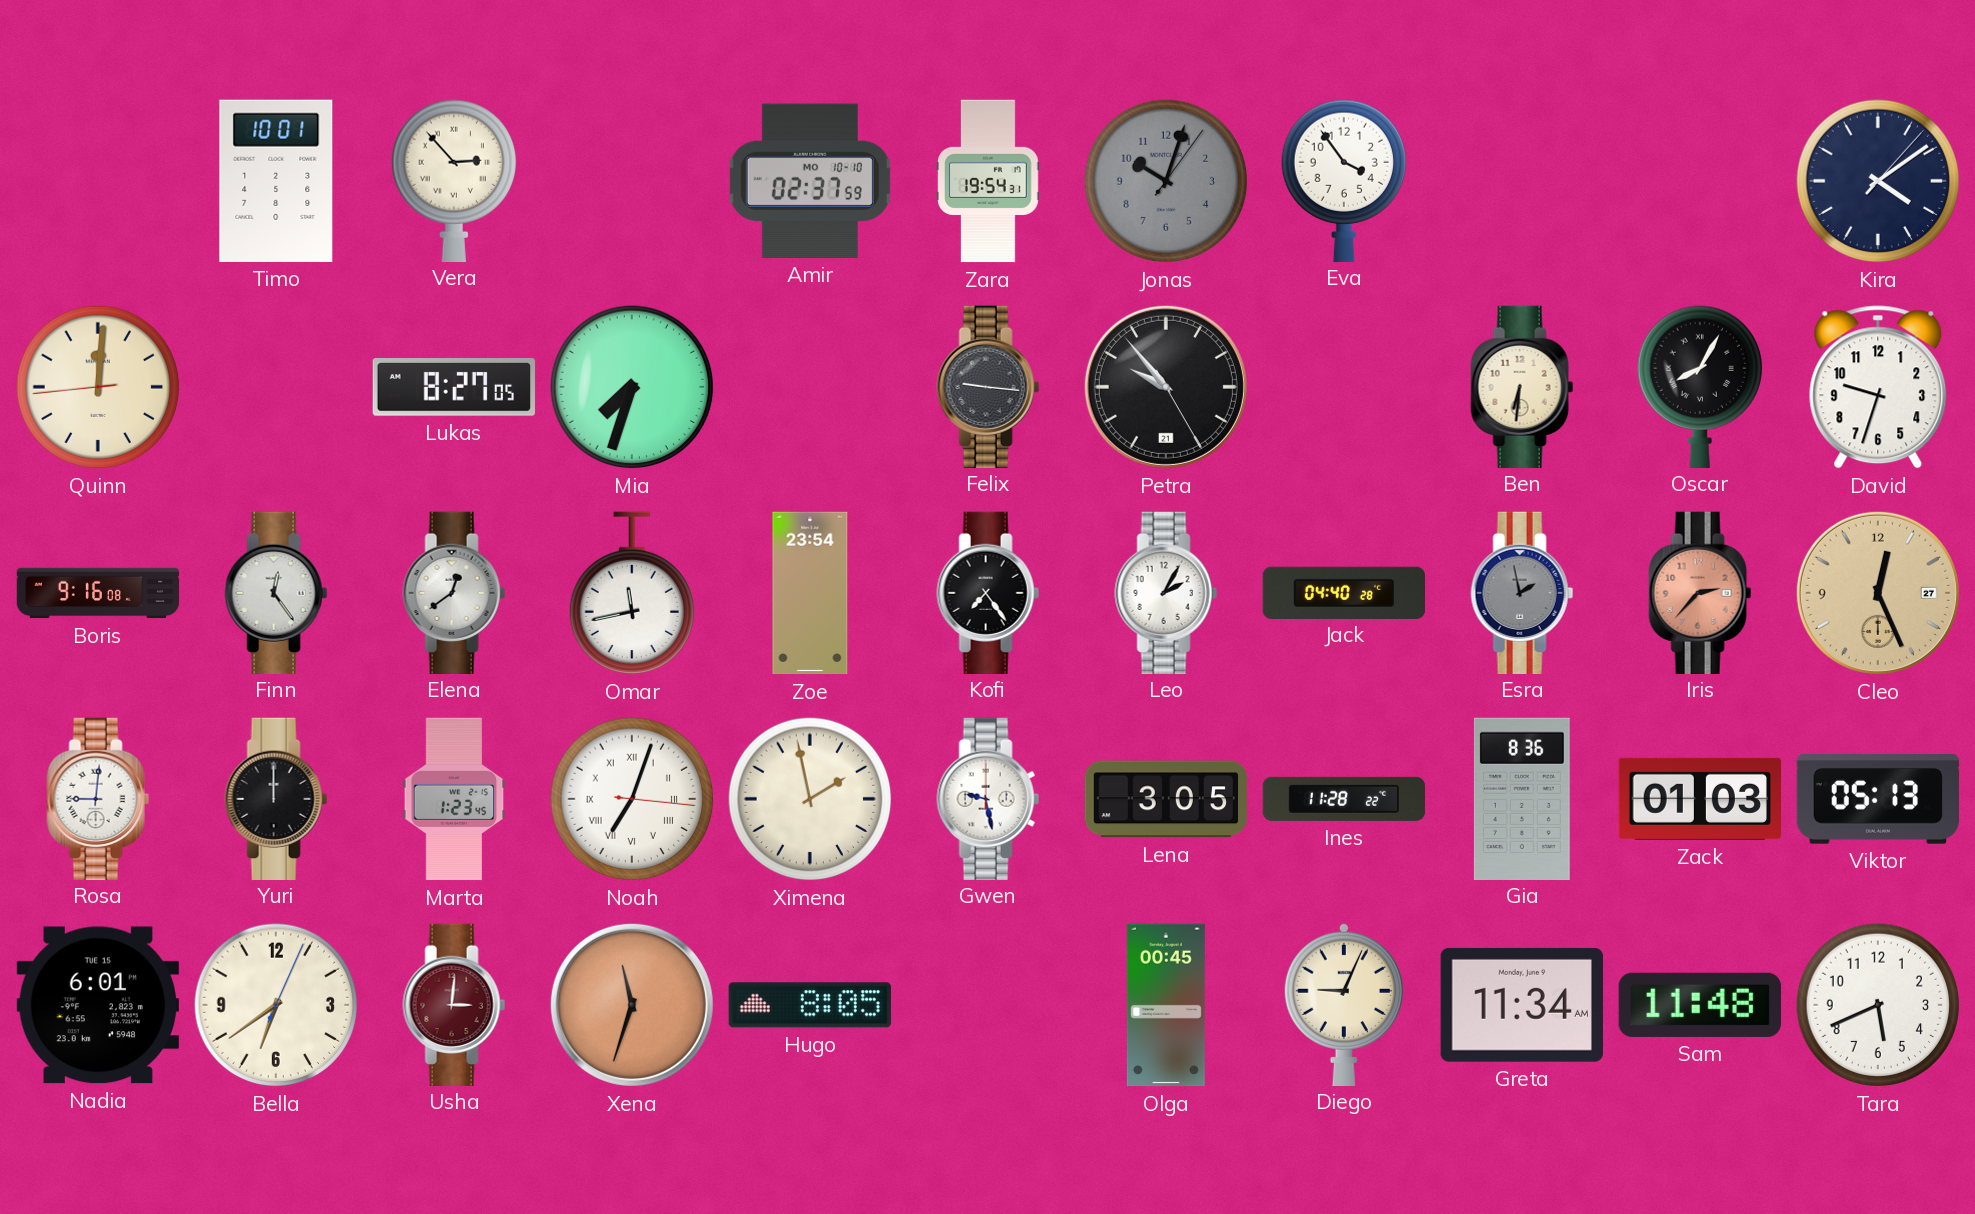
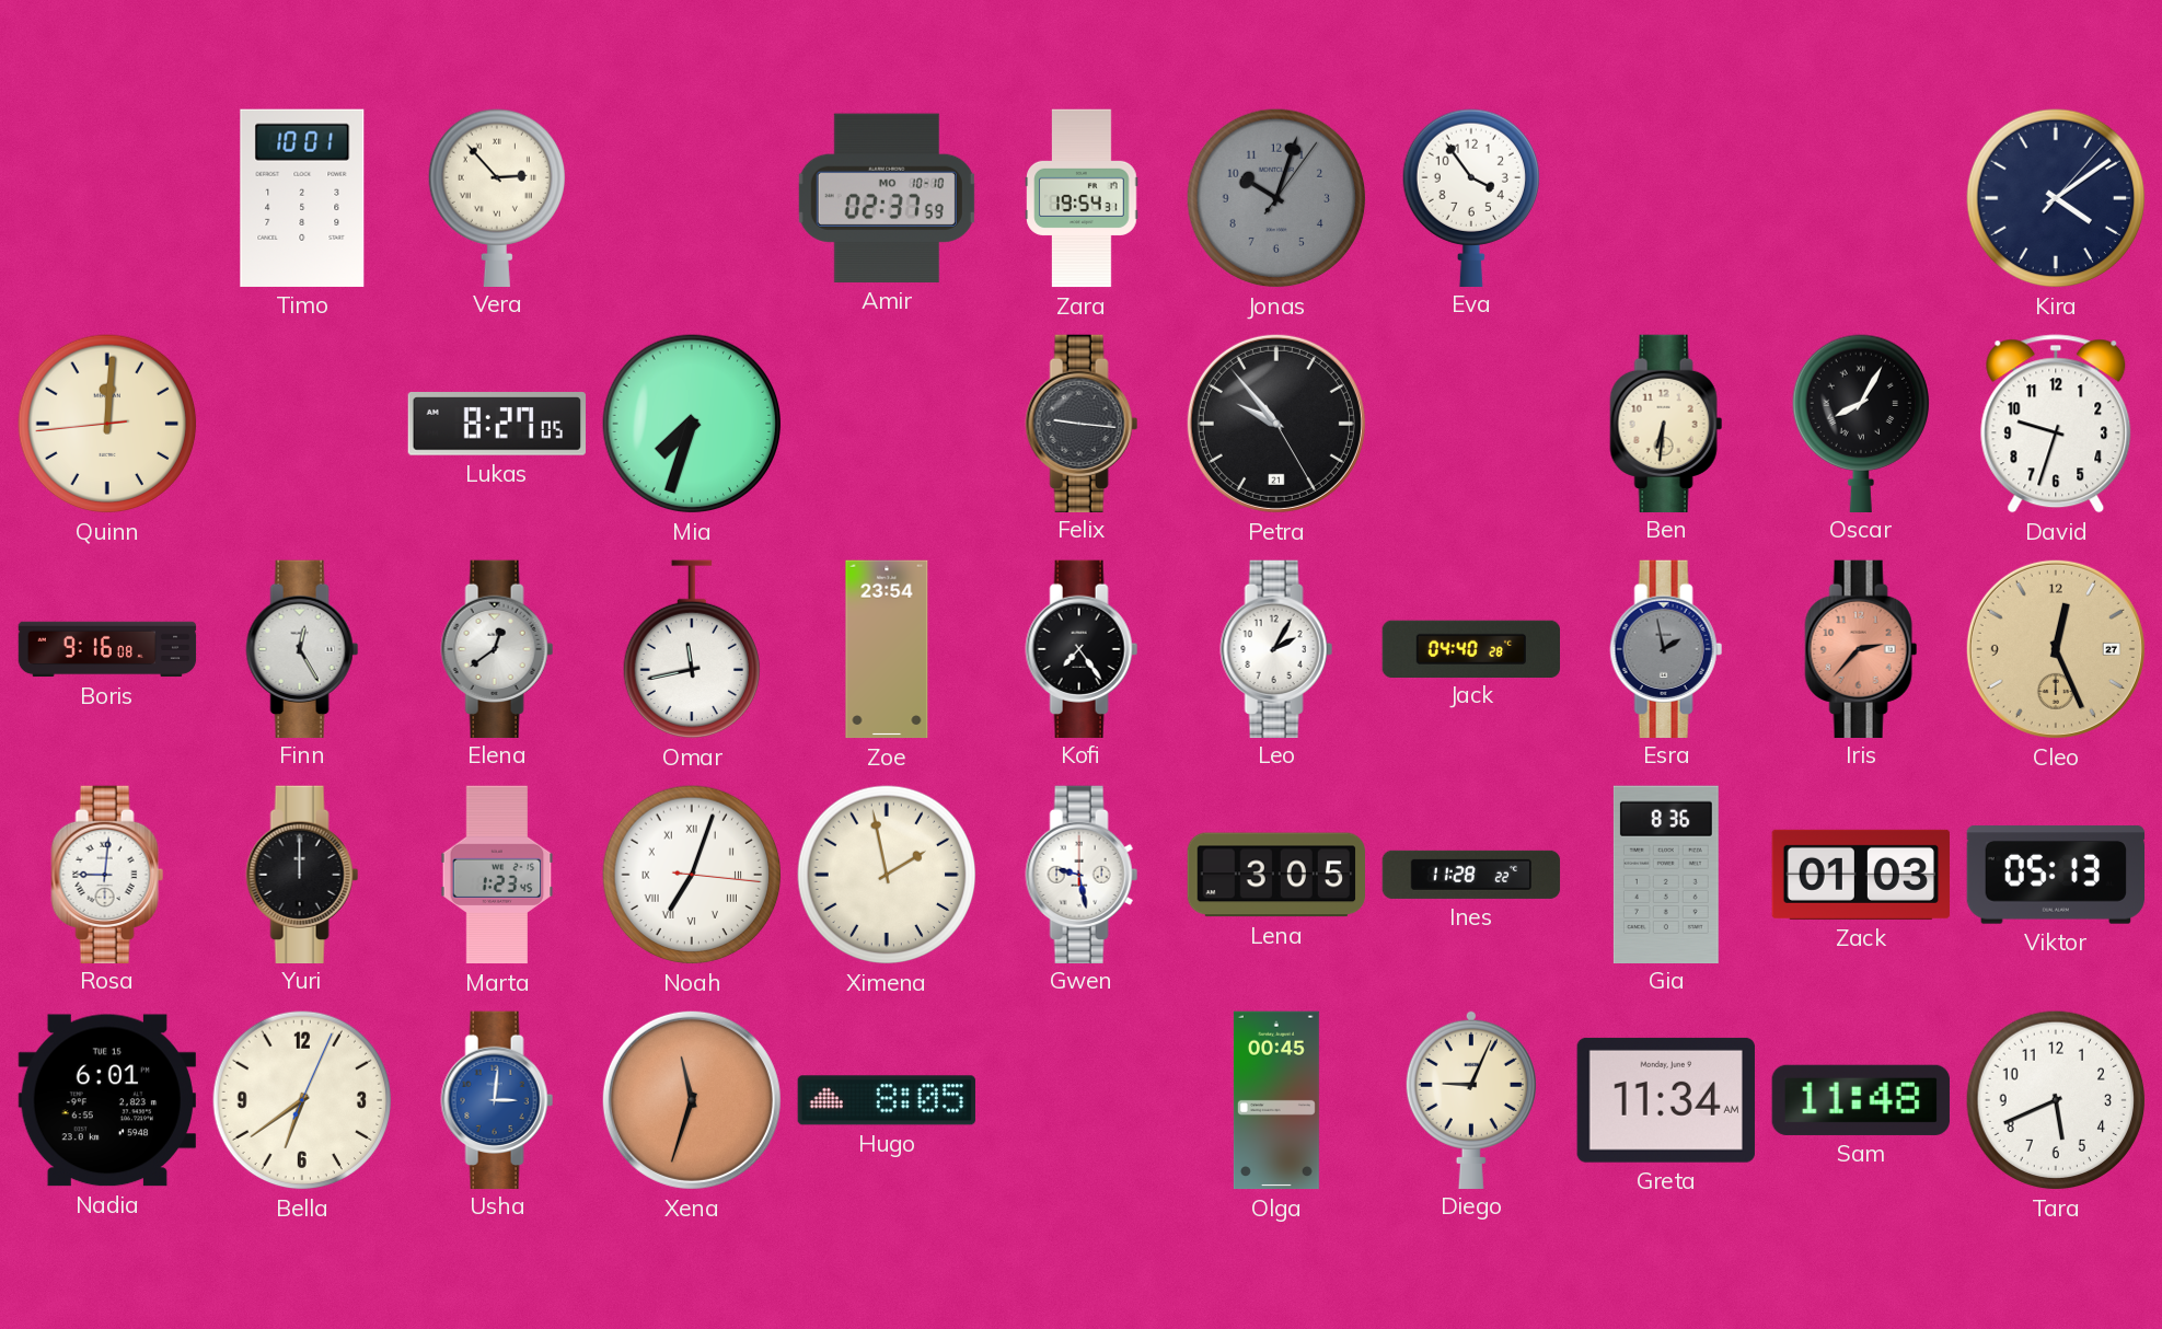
Finn: 12:24 -> 12:25
Usha dial: burgundy -> blue
